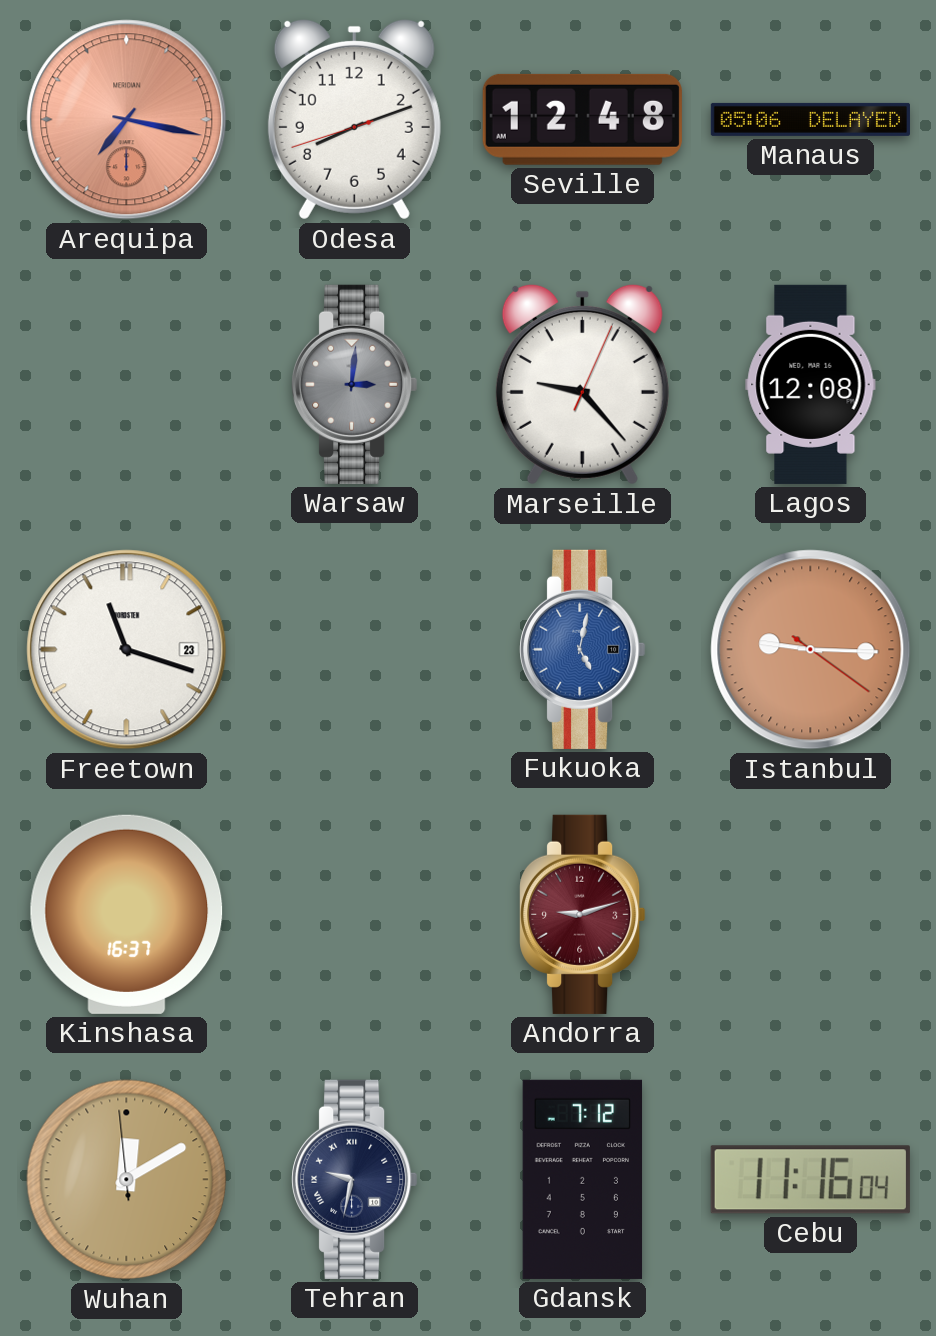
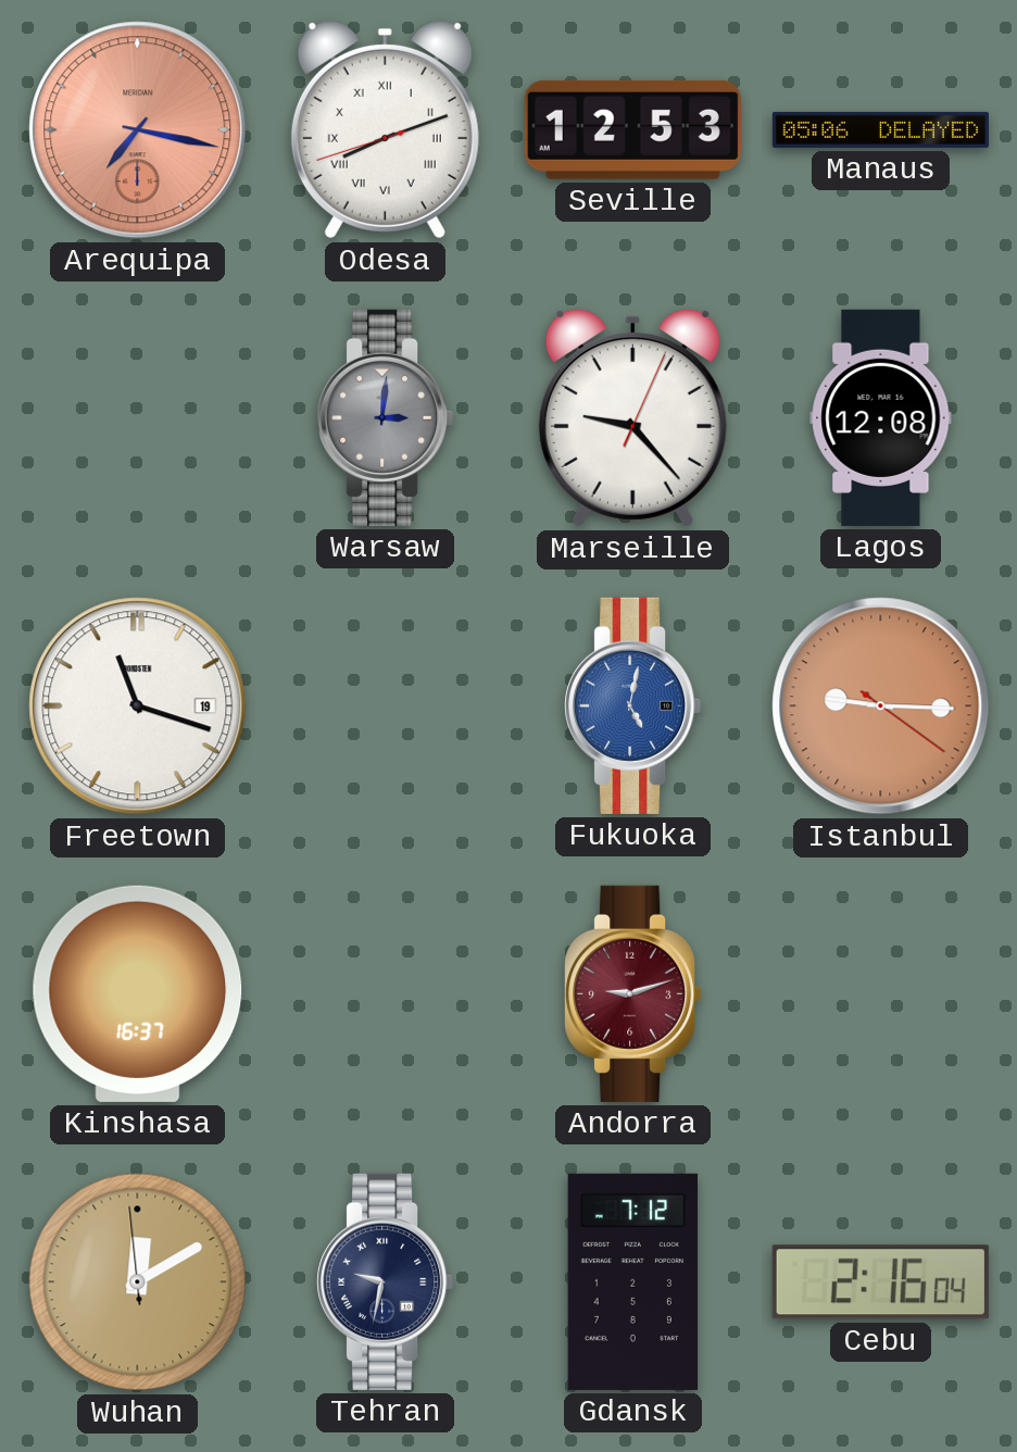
Odesa numerals: Arabic -> Roman
Seville: 12:48 -> 12:53
Freetown date: 23 -> 19
Cebu: 11:16 -> 2:16
